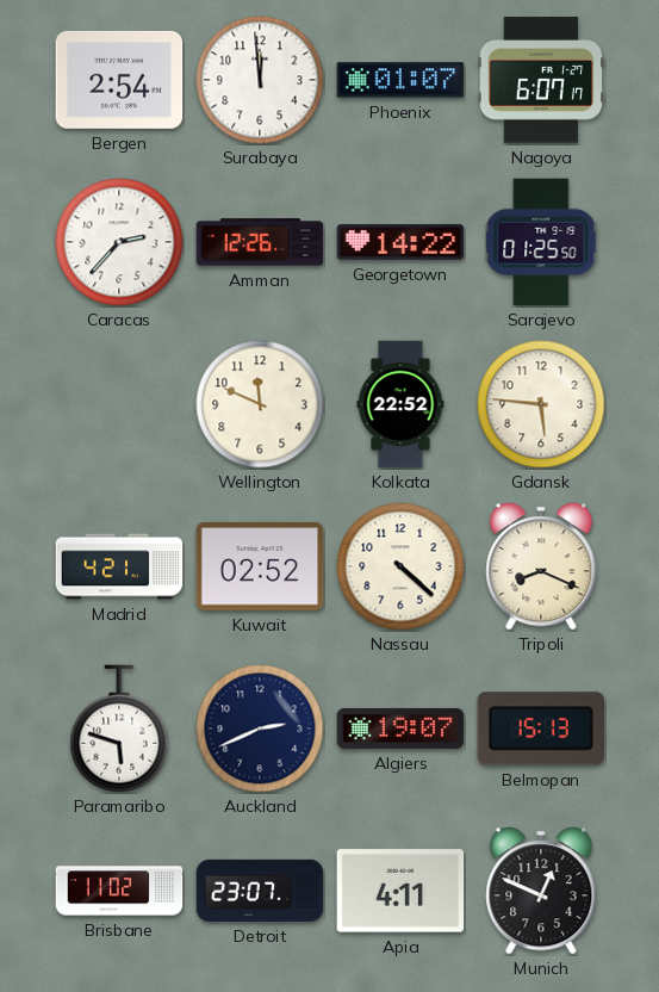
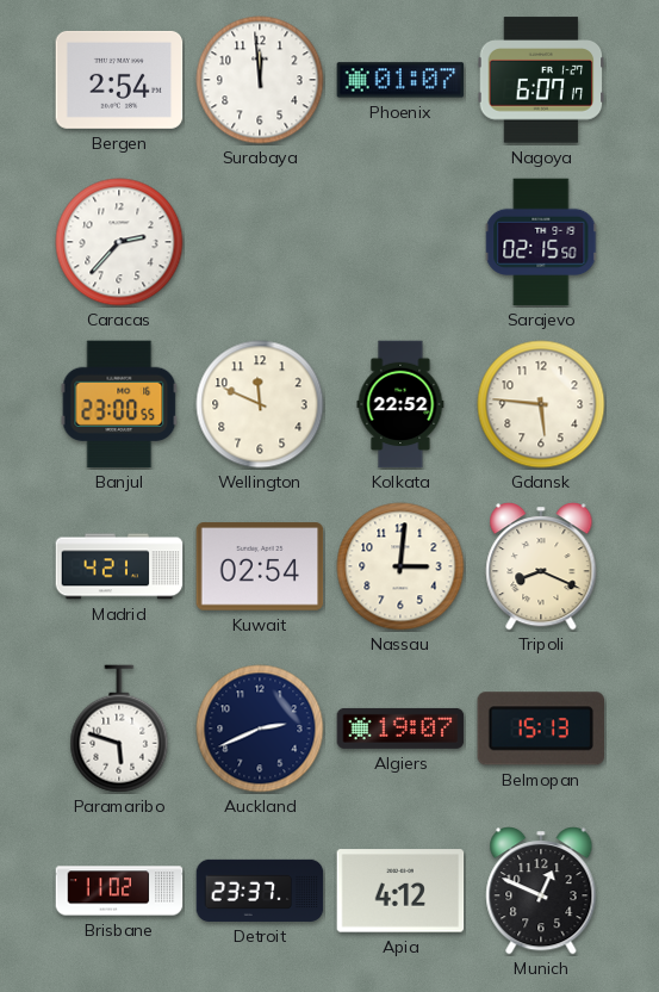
Amman: 12:26 -> none
Georgetown: 14:22 -> none
Sarajevo: 01:25 -> 02:15
Banjul: none -> 23:00
Kuwait: 02:52 -> 02:54
Nassau: 4:22 -> 3:01
Detroit: 23:07 -> 23:37
Apia: 4:11 -> 4:12
